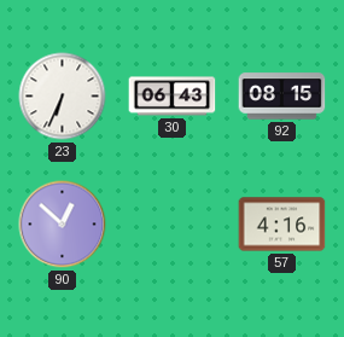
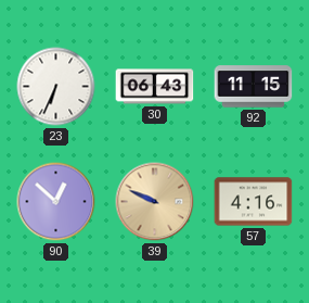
92: 08:15 -> 11:15
39: none -> 9:49
